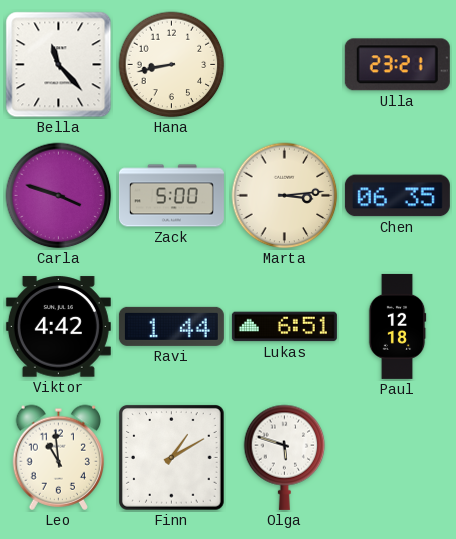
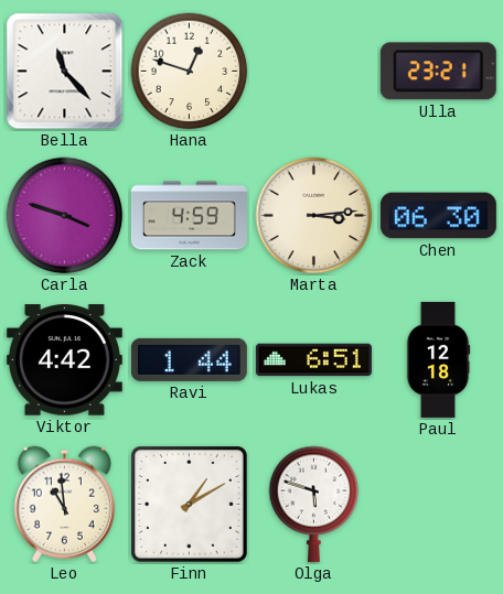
Hana: 8:43 -> 12:48
Zack: 5:00 -> 4:59
Chen: 06:35 -> 06:30
